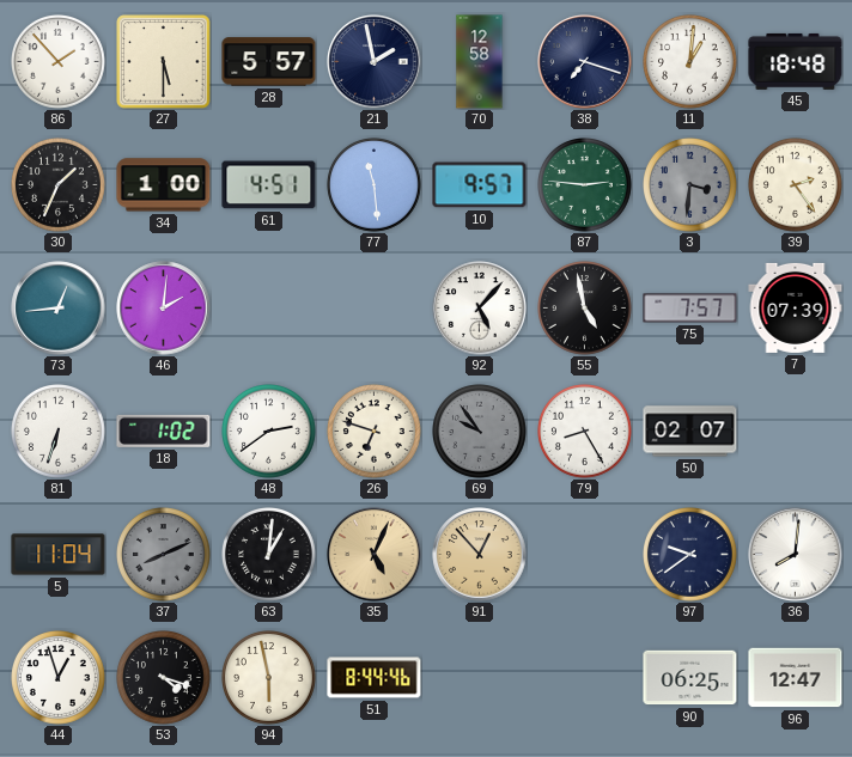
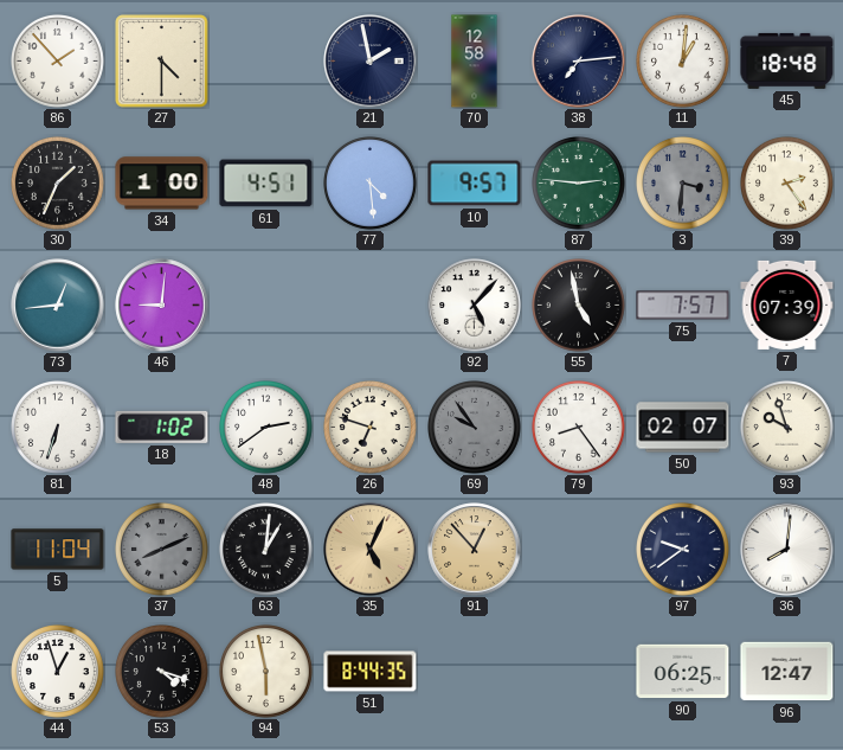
27: 5:30 -> 4:30
28: 5:57 -> none
38: 7:18 -> 7:14
77: 11:29 -> 4:29
46: 2:01 -> 9:01
79: 8:25 -> 8:24
93: none -> 9:57
51: 8:44:46 -> 8:44:35
